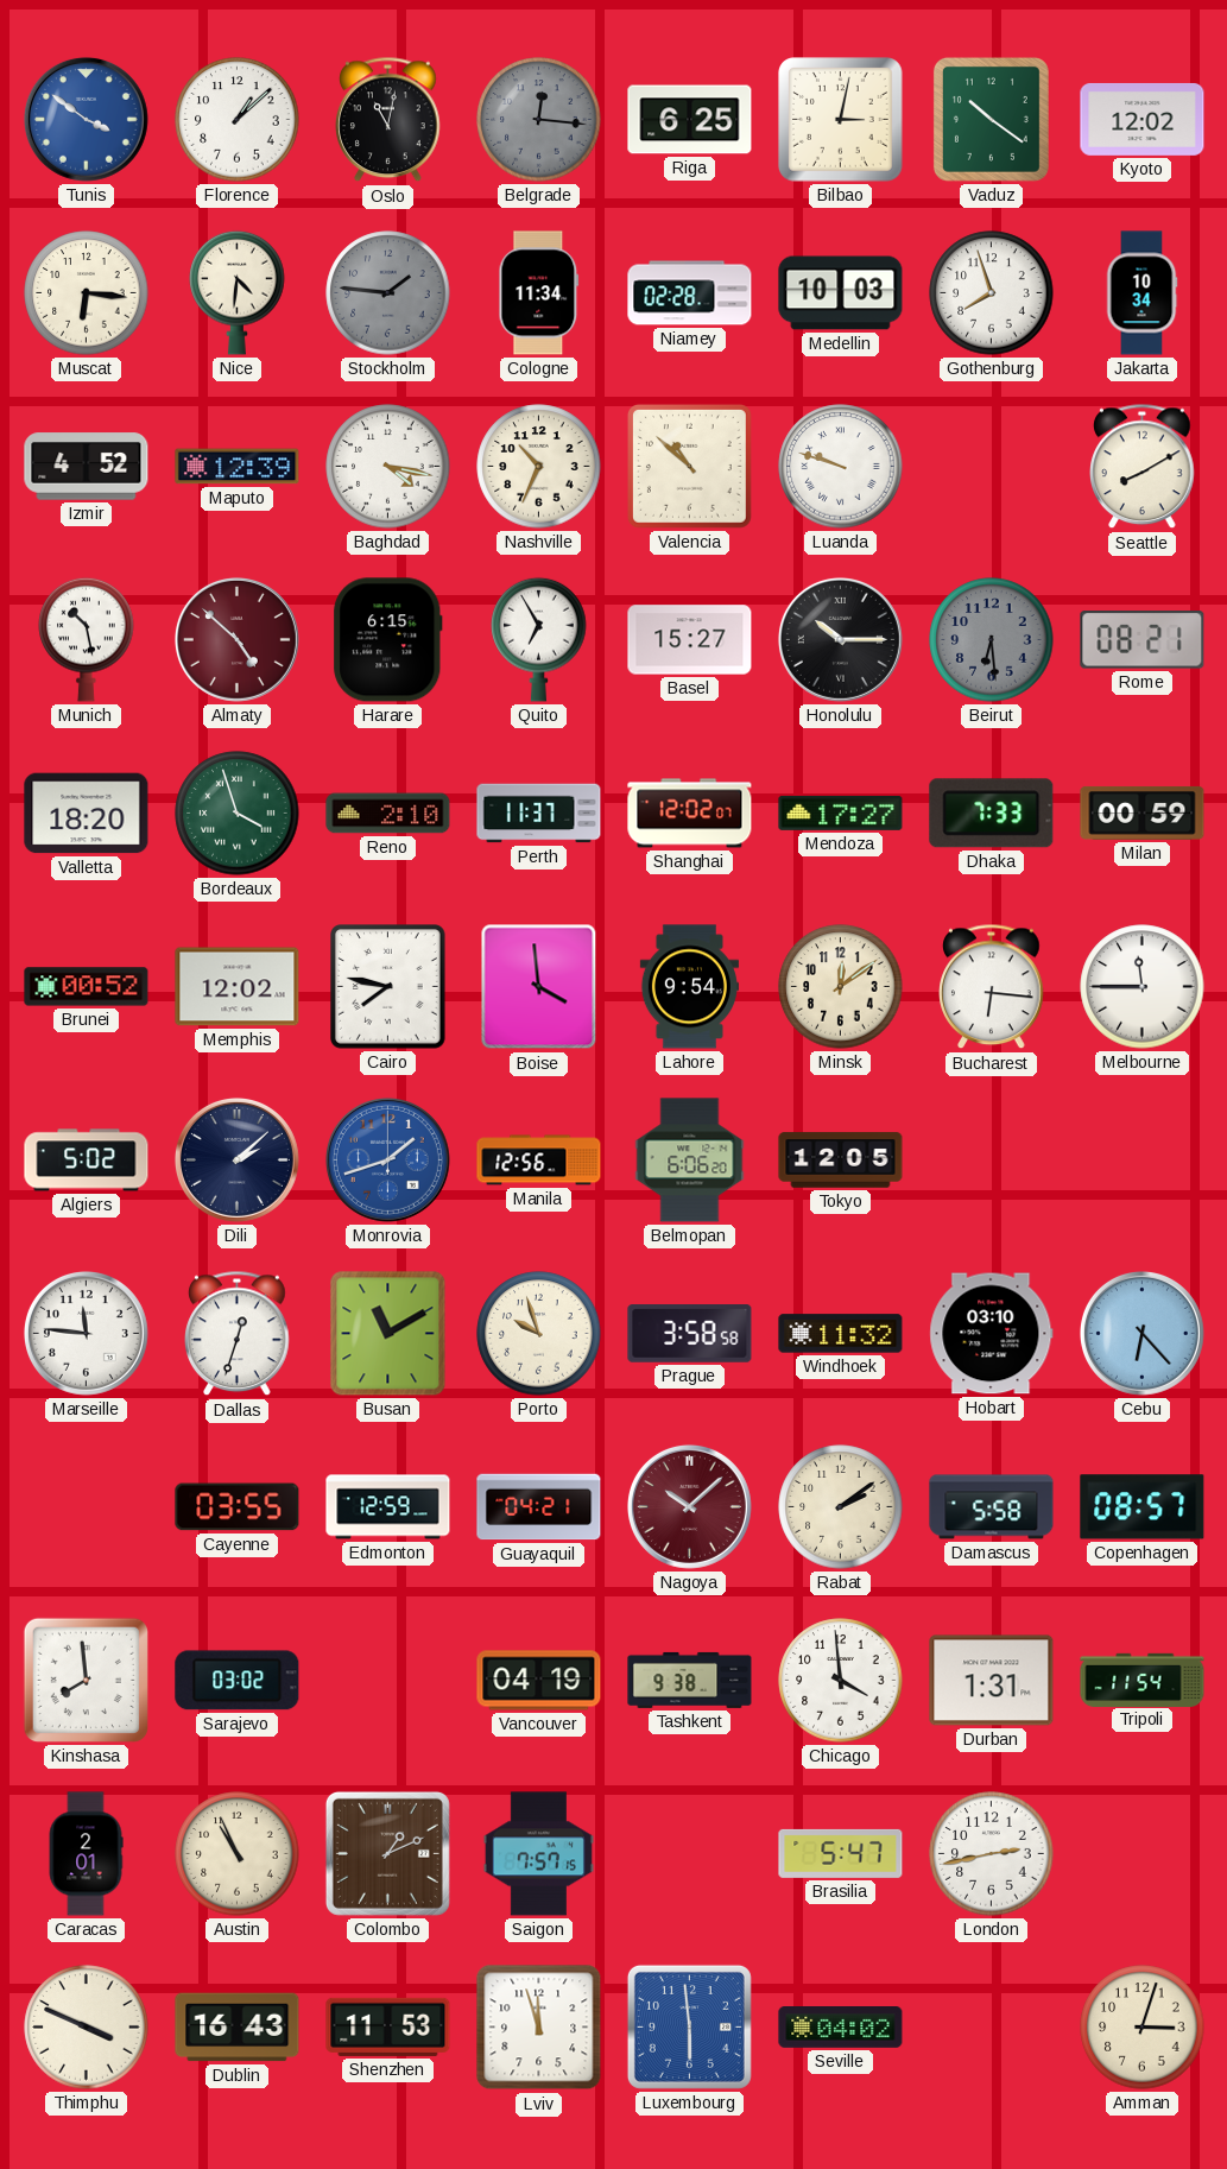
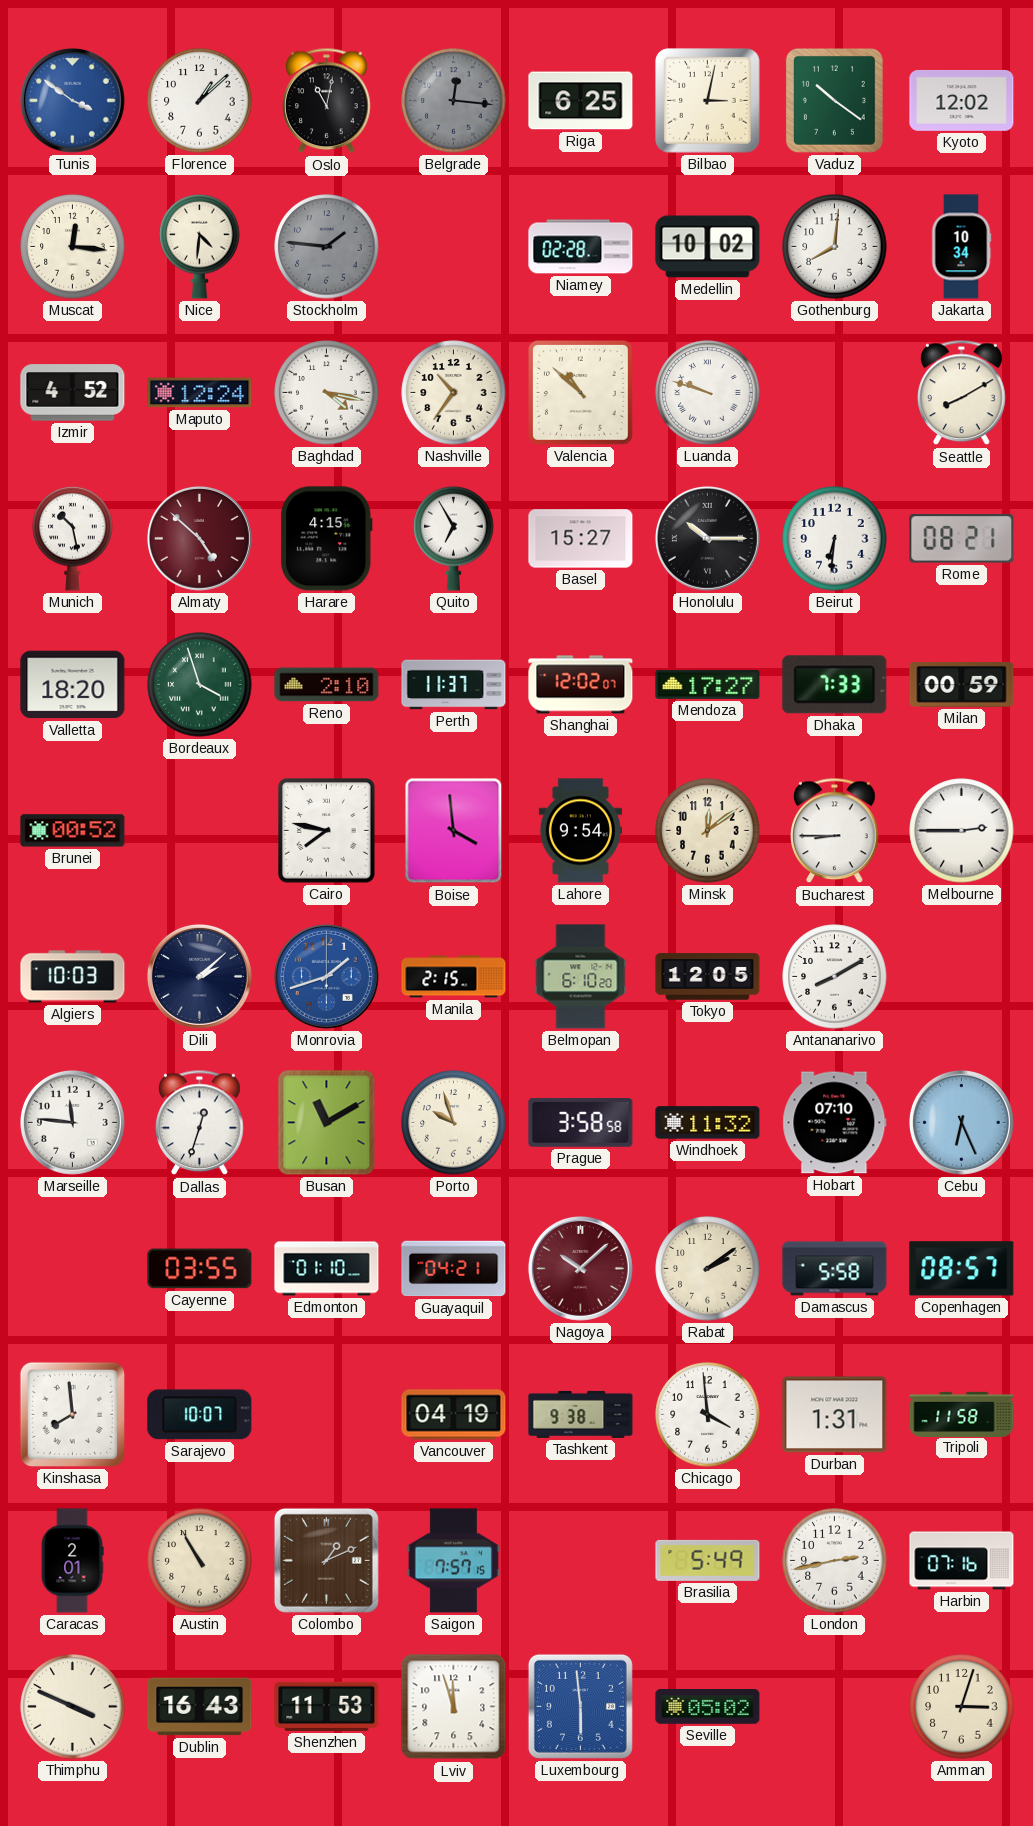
Muscat: 6:16 -> 12:16
Cologne: 11:34 -> none
Medellin: 10:03 -> 10:02
Gothenburg: 7:57 -> 8:01
Maputo: 12:39 -> 12:24
Nashville: 10:34 -> 10:36
Harare: 6:15 -> 4:15
Beirut: 6:29 -> 6:31
Beirut dial: grey -> white
Memphis: 12:02 -> none
Bucharest: 6:16 -> 8:45
Melbourne: 11:45 -> 2:45
Algiers: 5:02 -> 10:03
Manila: 12:56 -> 2:15
Belmopan: 6:06 -> 6:10
Antananarivo: none -> 8:10
Hobart: 03:10 -> 07:10
Cebu: 6:23 -> 6:26
Edmonton: 12:59 -> 01:10
Sarajevo: 03:02 -> 10:07
Tripoli: 11:54 -> 11:58
Austin: 10:56 -> 10:55
Brasilia: 5:47 -> 5:49
Harbin: none -> 07:16
Seville: 04:02 -> 05:02
